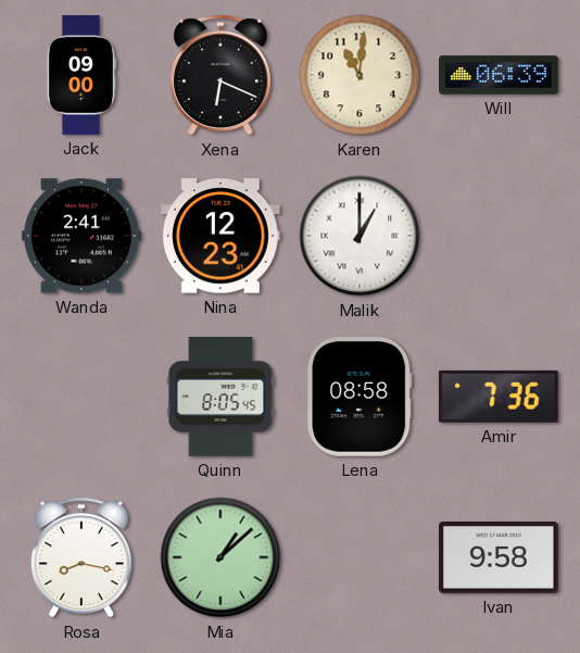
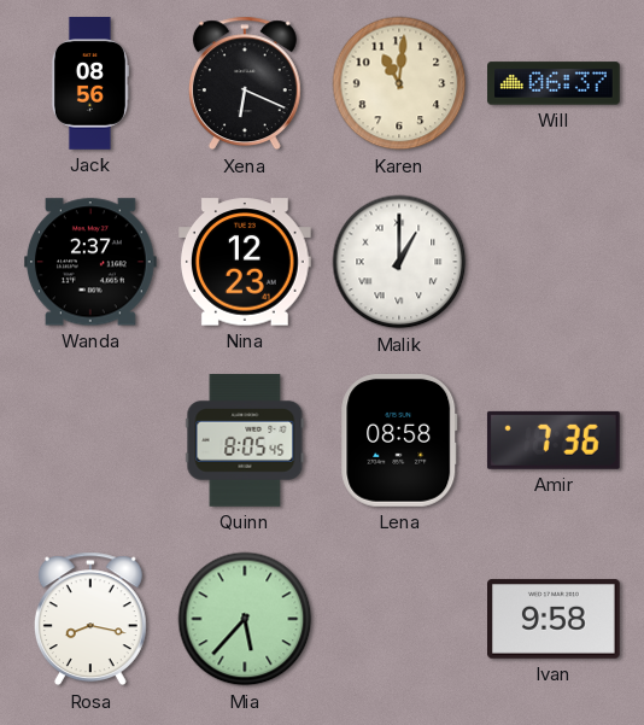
Jack: 09:00 -> 08:56
Will: 06:39 -> 06:37
Wanda: 2:41 -> 2:37
Mia: 1:08 -> 5:37
